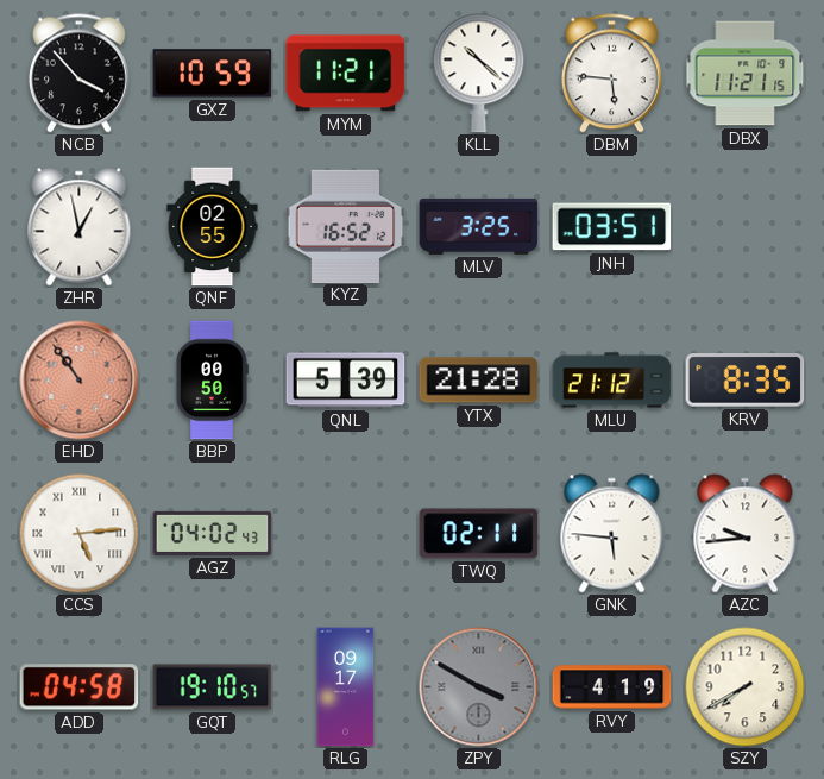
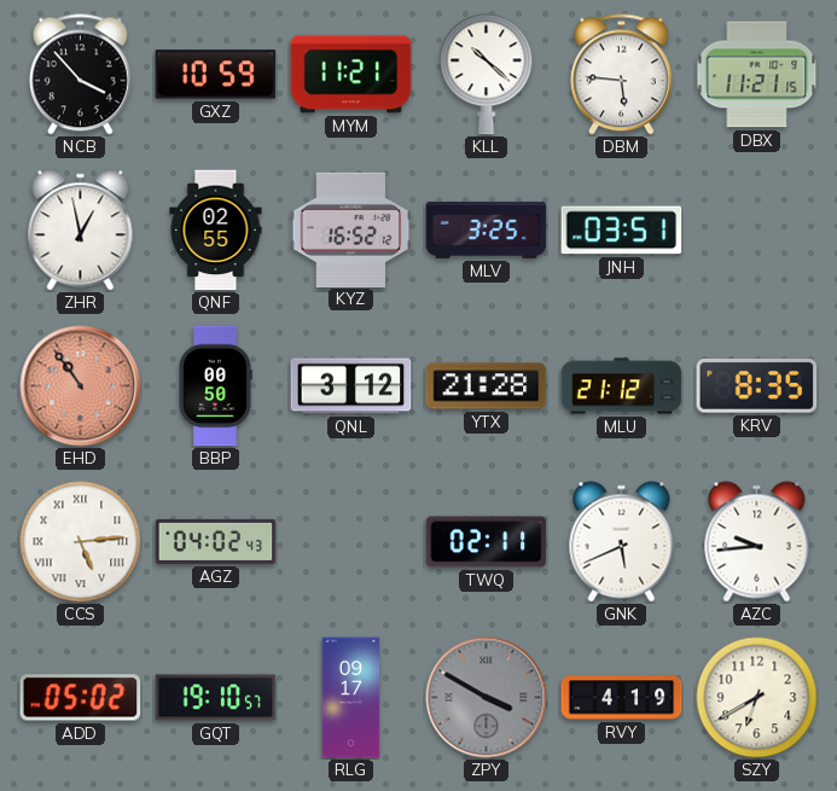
QNL: 5:39 -> 3:12
GNK: 5:46 -> 5:41
ADD: 04:58 -> 05:02
SZY: 7:40 -> 6:40
